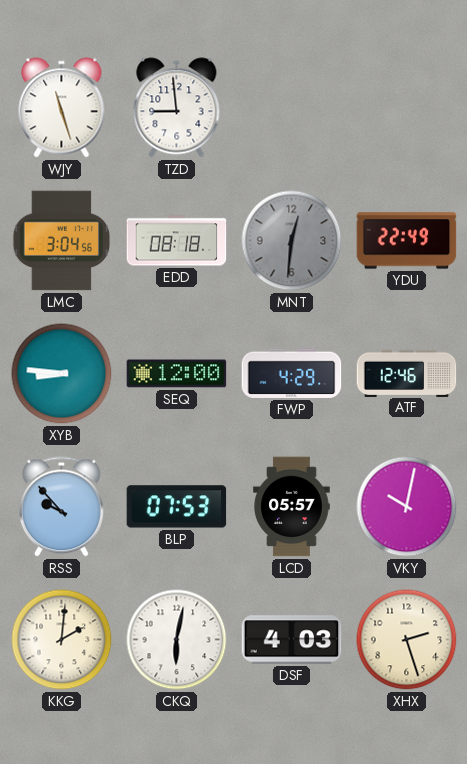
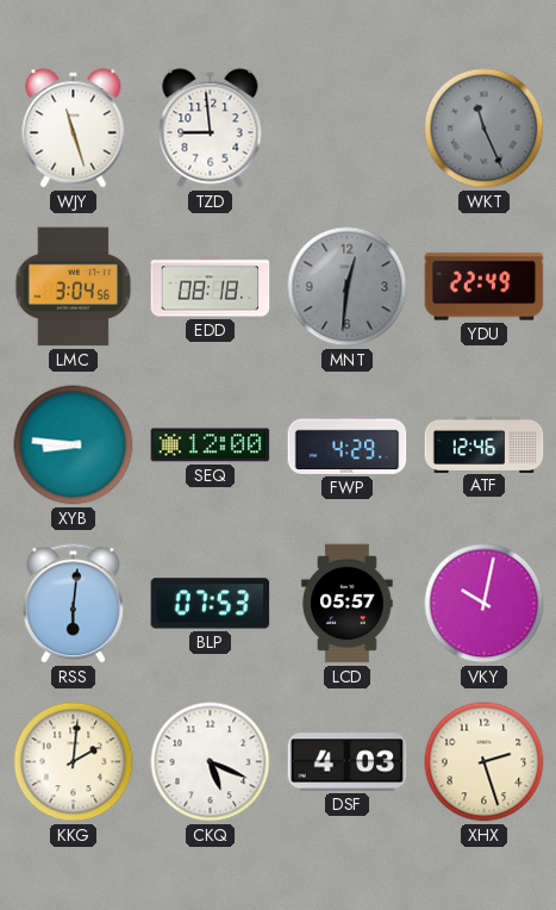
WKT: none -> 11:26
RSS: 9:53 -> 6:01
CKQ: 6:02 -> 5:19
